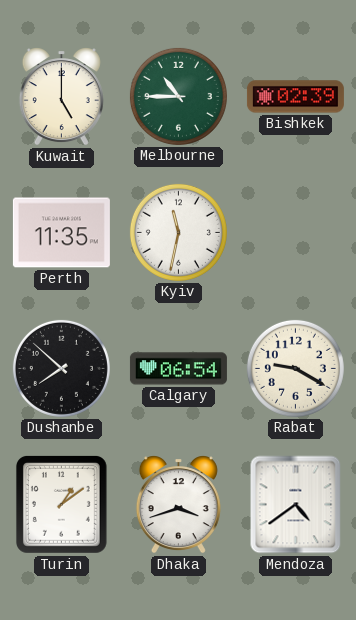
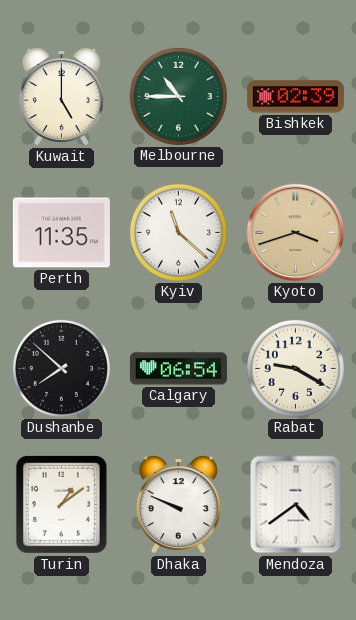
Kyiv: 11:32 -> 11:22
Kyoto: none -> 3:42
Dhaka: 3:42 -> 9:49
